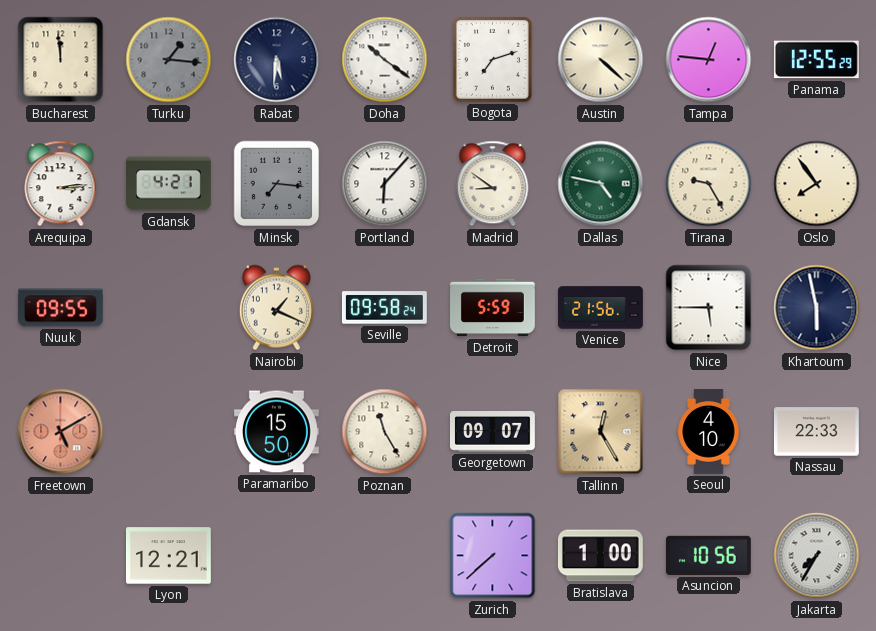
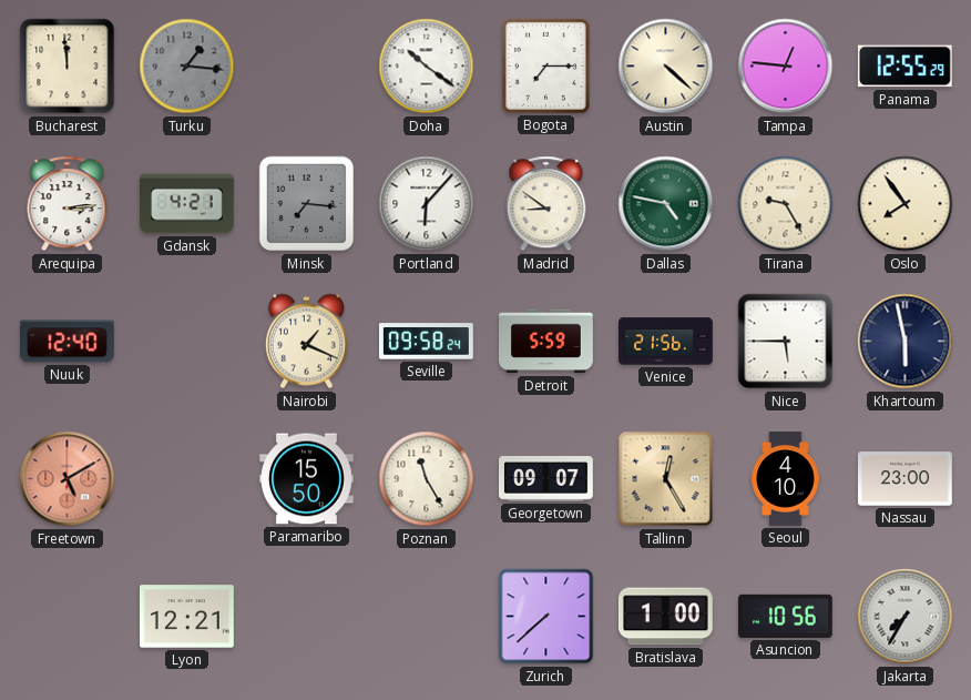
Rabat: 5:31 -> none
Bogota: 7:12 -> 7:15
Nuuk: 09:55 -> 12:40
Nassau: 22:33 -> 23:00
